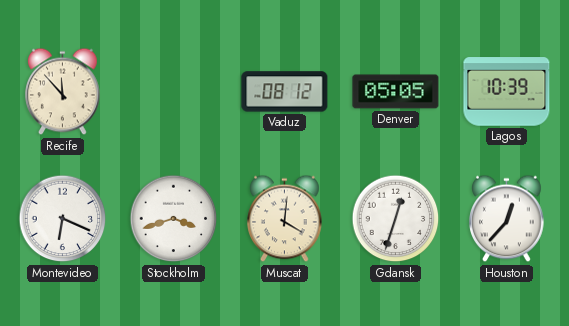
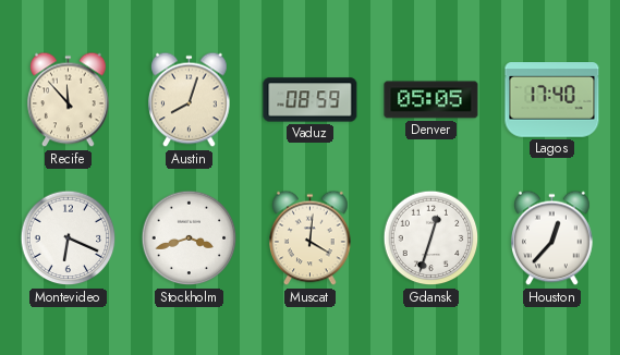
Austin: none -> 8:03
Vaduz: 08:12 -> 08:59
Lagos: 10:39 -> 17:40
